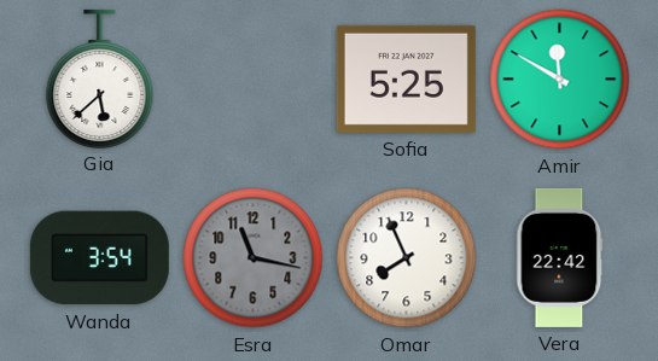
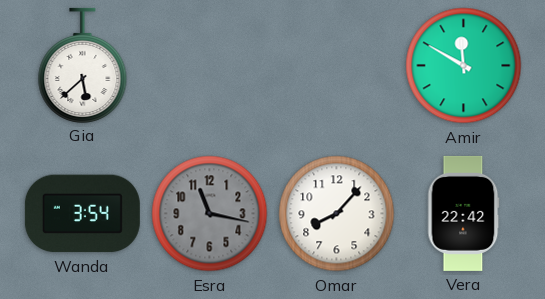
Sofia: 5:25 -> none
Omar: 7:56 -> 8:07
